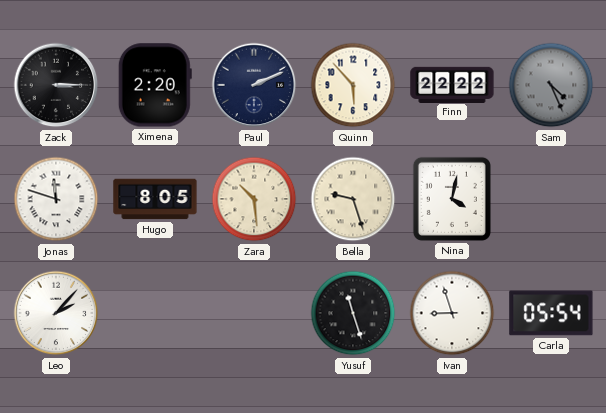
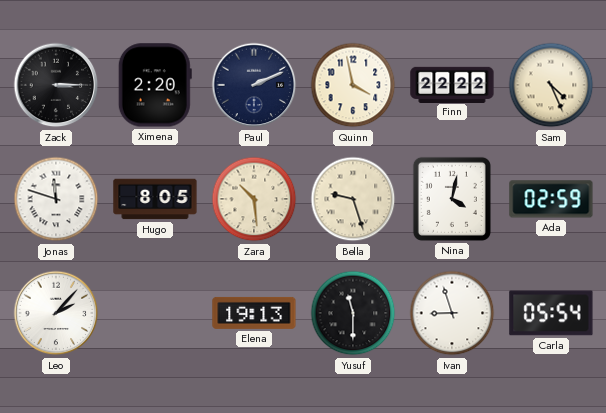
Quinn: 5:53 -> 3:58
Sam dial: grey -> cream
Ada: none -> 02:59
Elena: none -> 19:13
Yusuf: 11:27 -> 11:30
